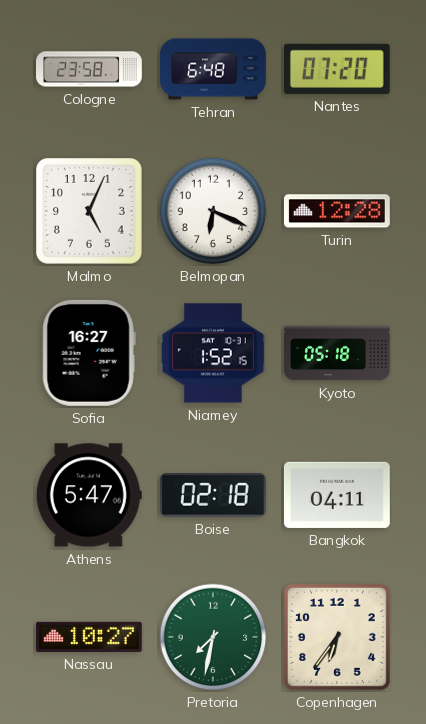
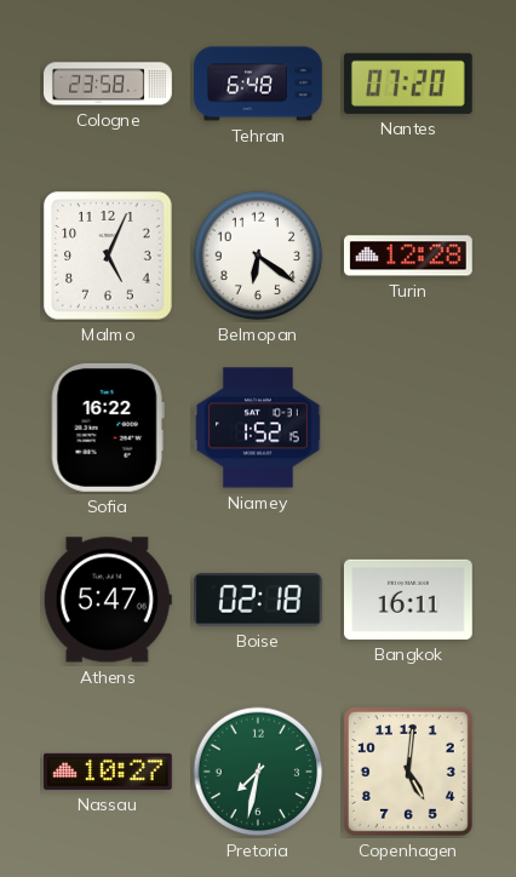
Belmopan: 6:19 -> 6:21
Sofia: 16:27 -> 16:22
Kyoto: 05:18 -> none
Bangkok: 04:11 -> 16:11
Copenhagen: 6:36 -> 5:01
